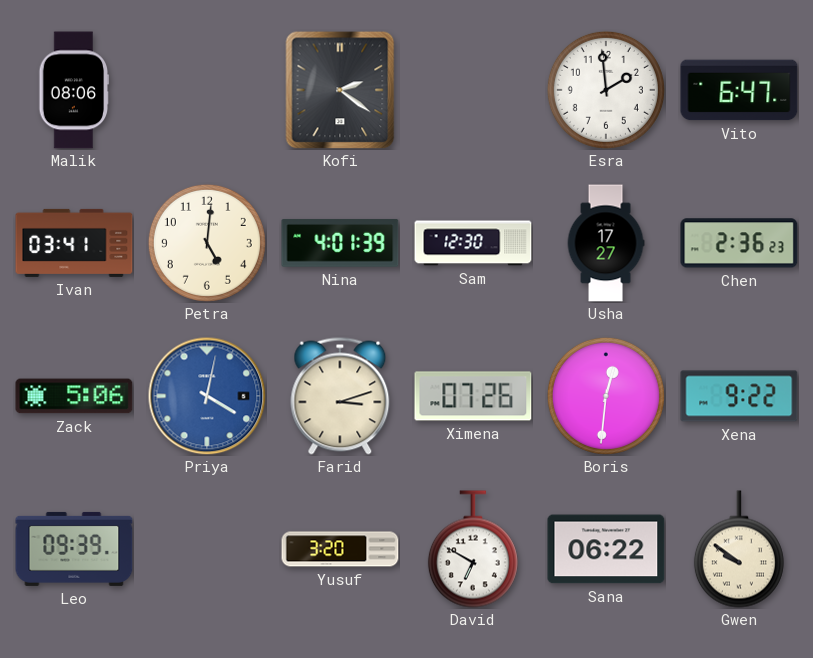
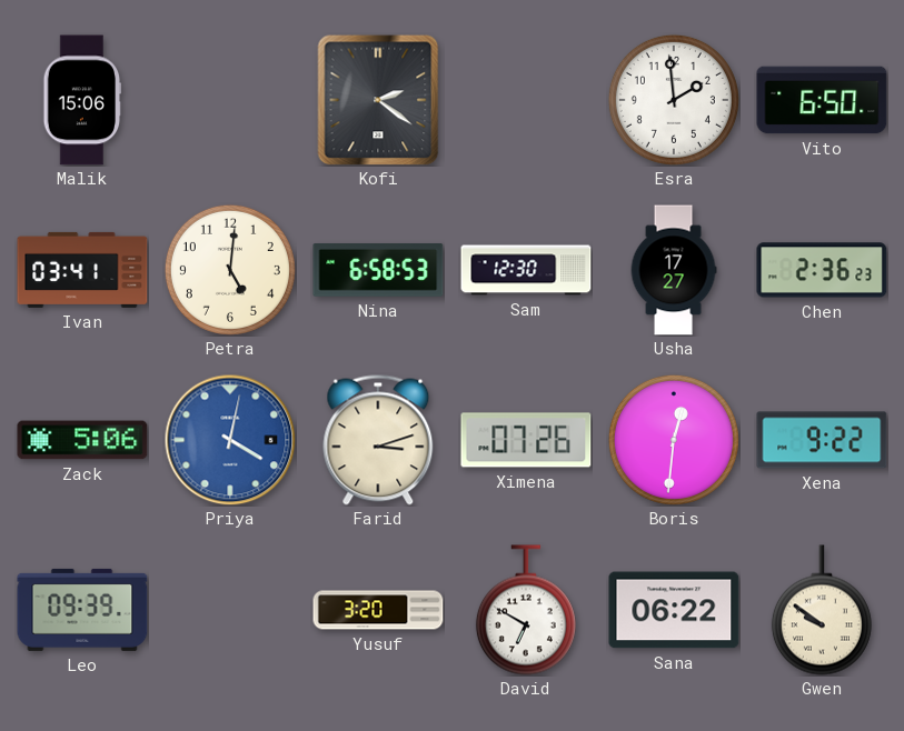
Malik: 08:06 -> 15:06
Vito: 6:47 -> 6:50
Nina: 4:01 -> 6:58
